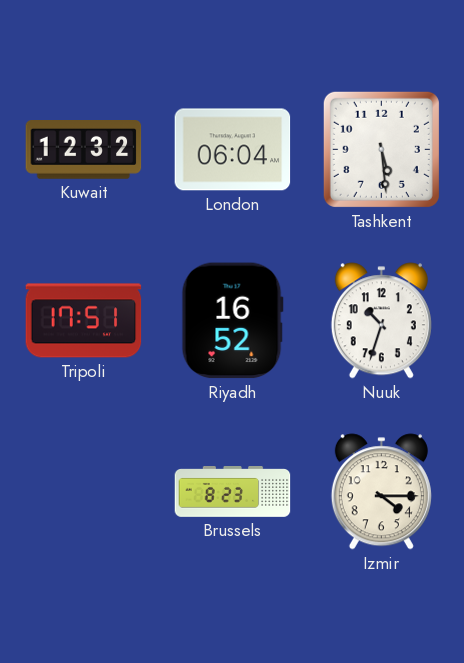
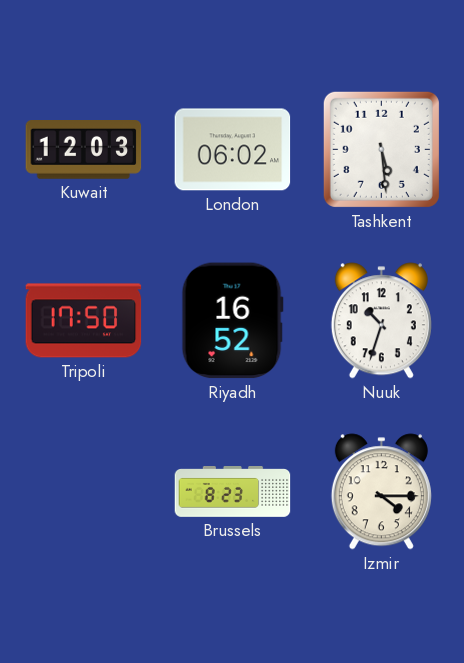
Kuwait: 12:32 -> 12:03
London: 06:04 -> 06:02
Tripoli: 17:51 -> 17:50
